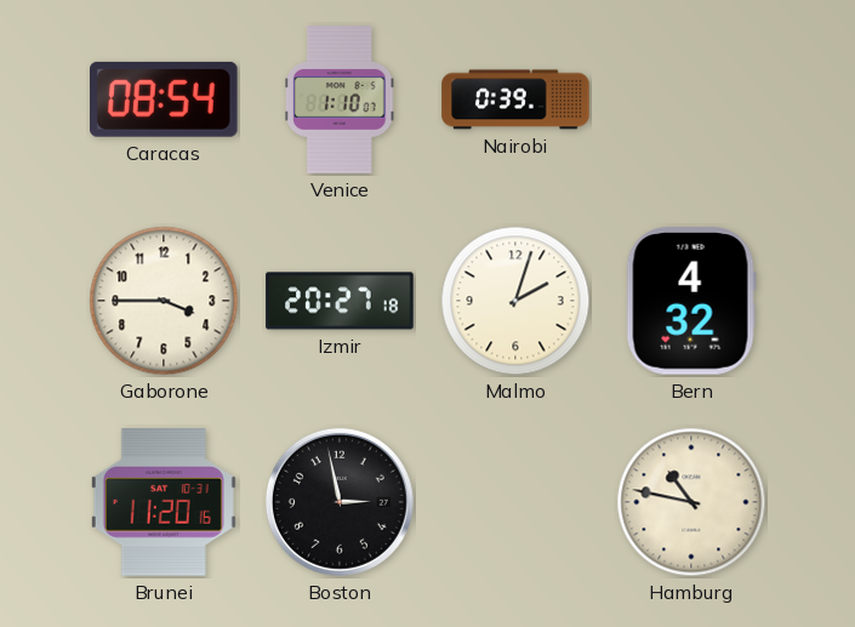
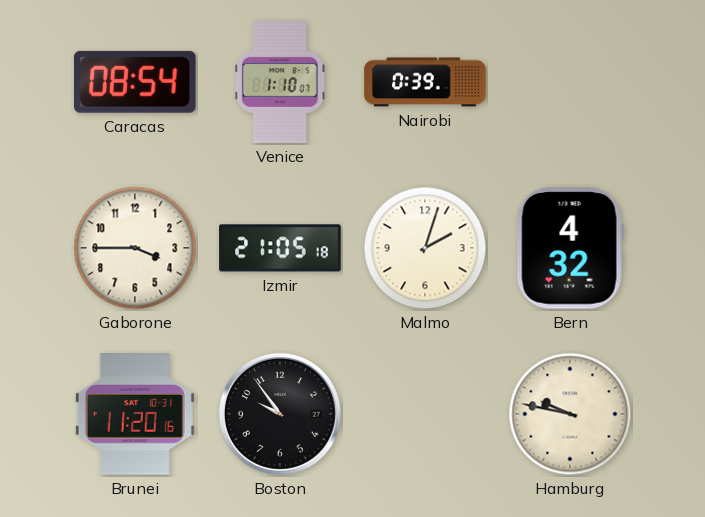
Izmir: 20:27 -> 21:05
Boston: 2:58 -> 9:54
Hamburg: 10:47 -> 9:47
